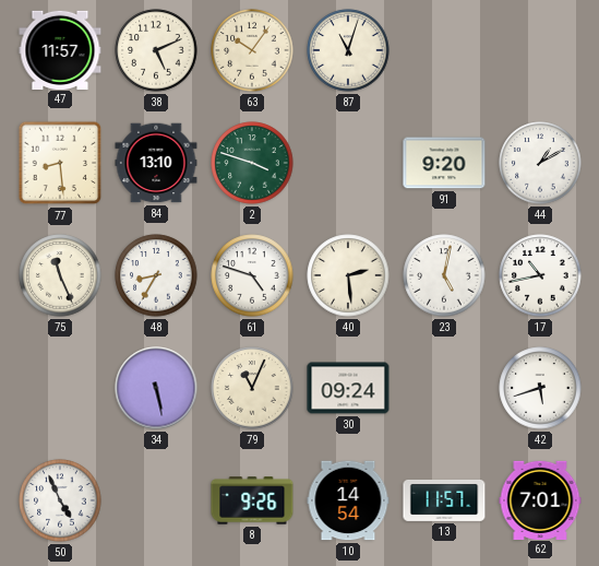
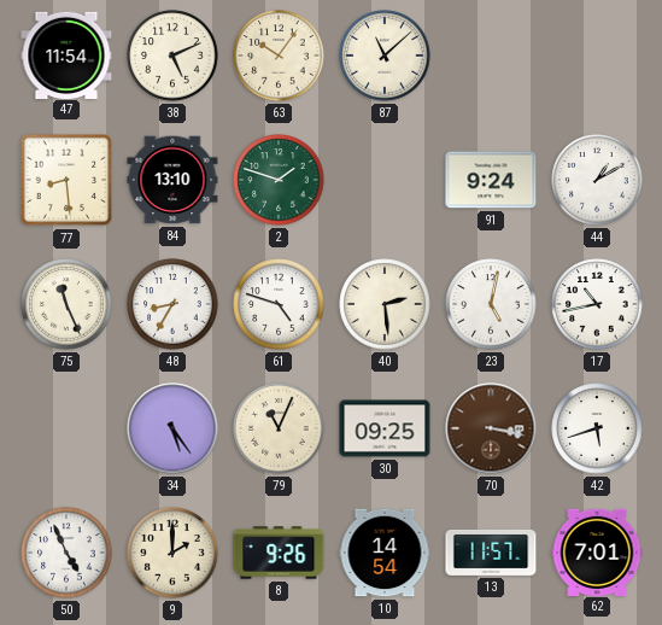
47: 11:57 -> 11:54
87: 11:03 -> 11:08
2: 3:48 -> 1:48
91: 9:20 -> 9:24
34: 5:28 -> 5:24
30: 09:24 -> 09:25
70: none -> 3:17
9: none -> 2:00
